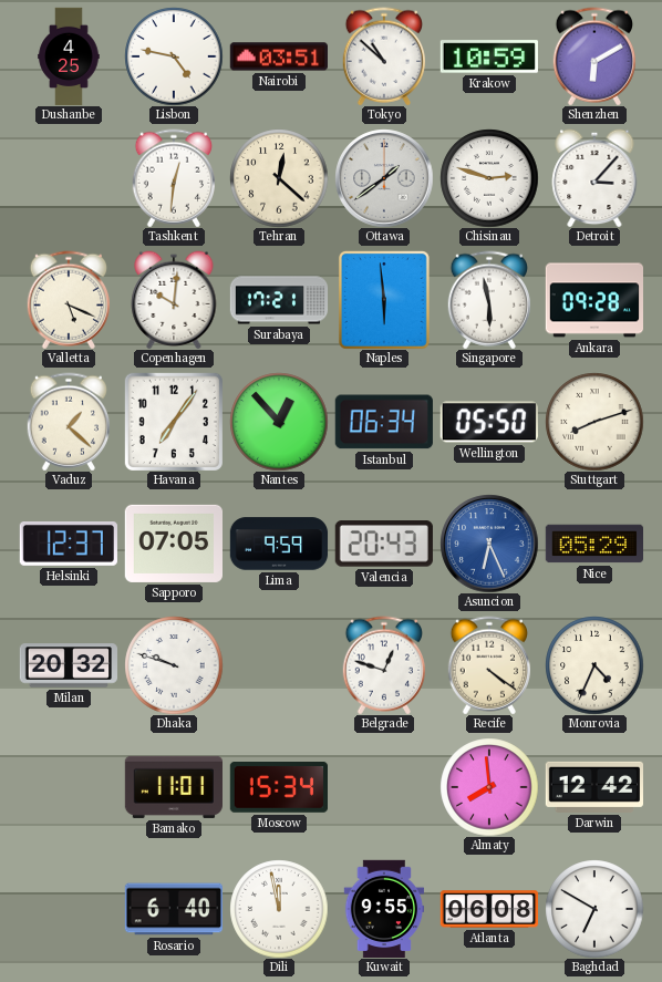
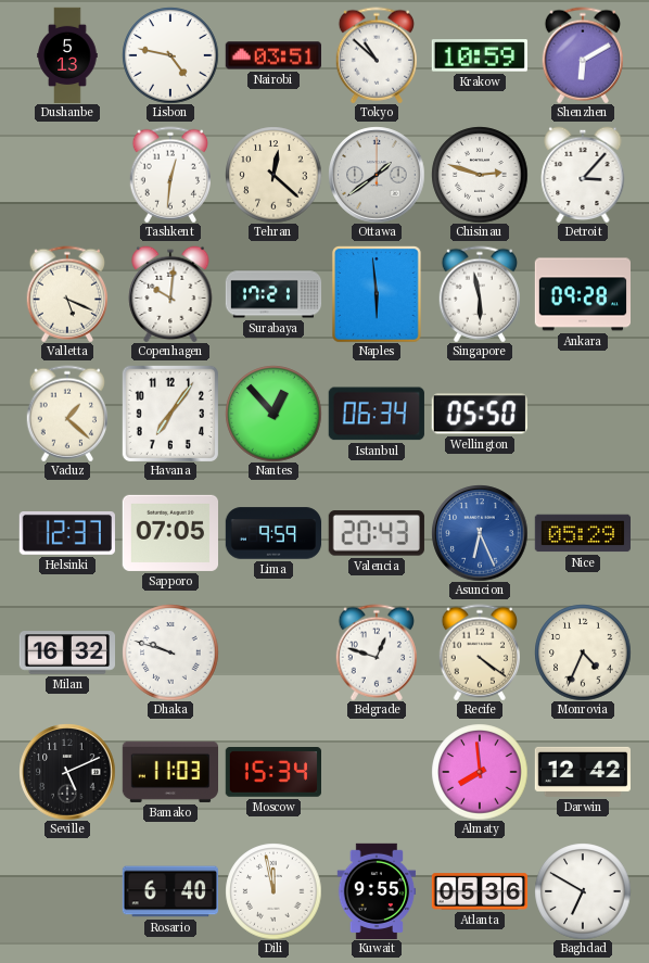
Dushanbe: 4:25 -> 5:13
Stuttgart: 8:12 -> none
Milan: 20:32 -> 16:32
Seville: none -> 5:11
Bamako: 11:01 -> 11:03
Atlanta: 06:08 -> 05:36
